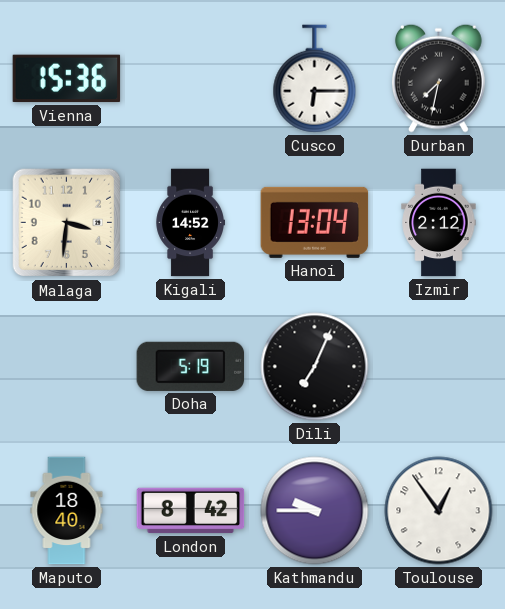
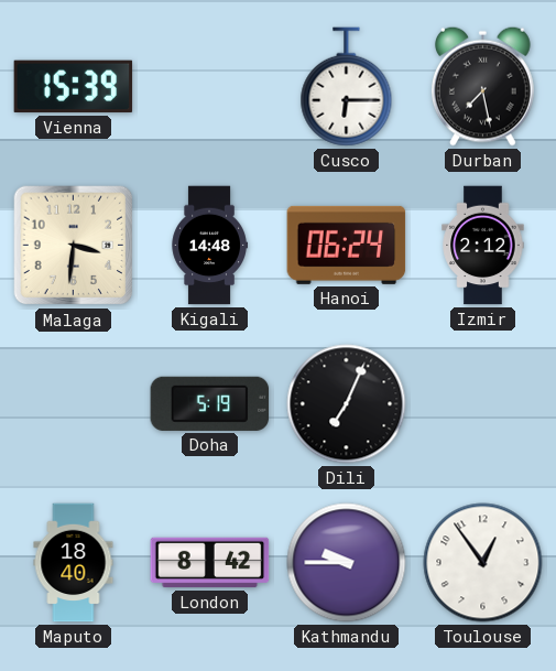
Vienna: 15:36 -> 15:39
Durban: 7:32 -> 7:28
Kigali: 14:52 -> 14:48
Hanoi: 13:04 -> 06:24
